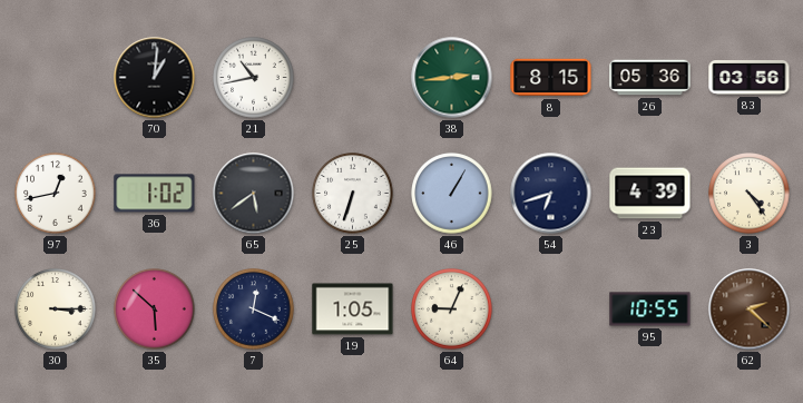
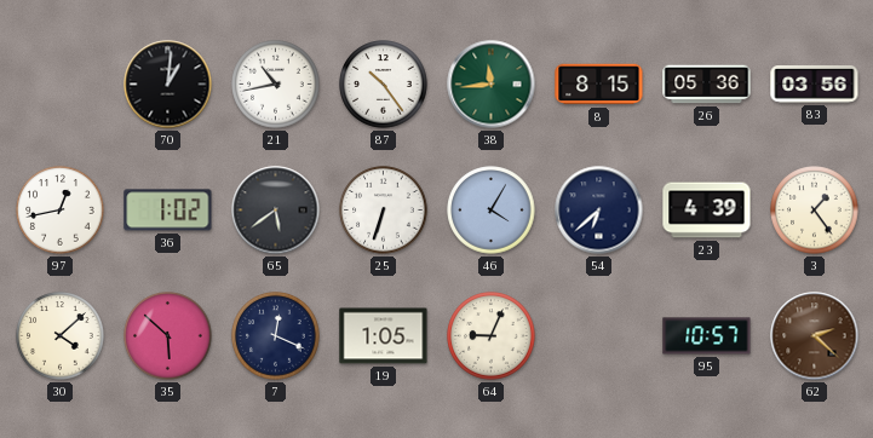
87: none -> 10:24
38: 2:44 -> 11:44
46: 1:05 -> 4:05
54: 6:42 -> 6:38
3: 4:24 -> 1:24
30: 3:15 -> 4:08
95: 10:55 -> 10:57
